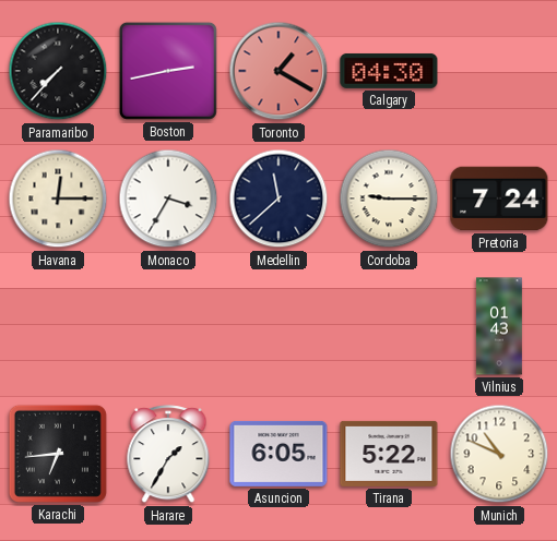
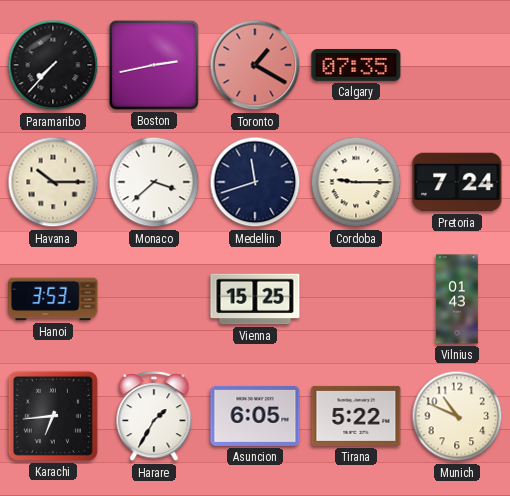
Calgary: 04:30 -> 07:35
Havana: 12:15 -> 10:15
Monaco: 3:35 -> 3:38
Medellin: 11:38 -> 11:42
Hanoi: none -> 3:53
Vienna: none -> 15:25
